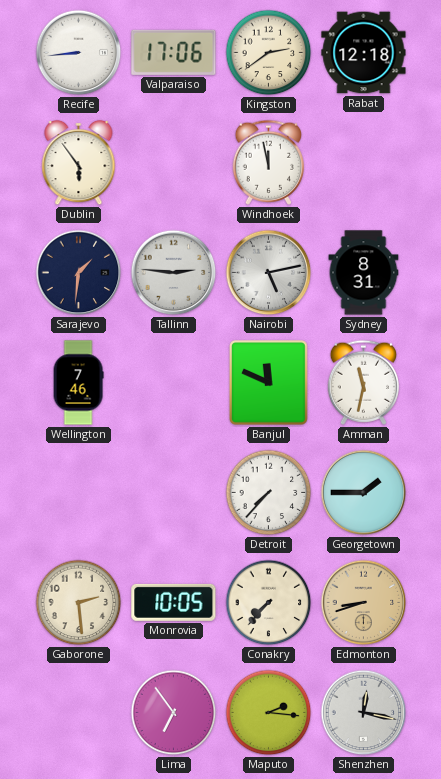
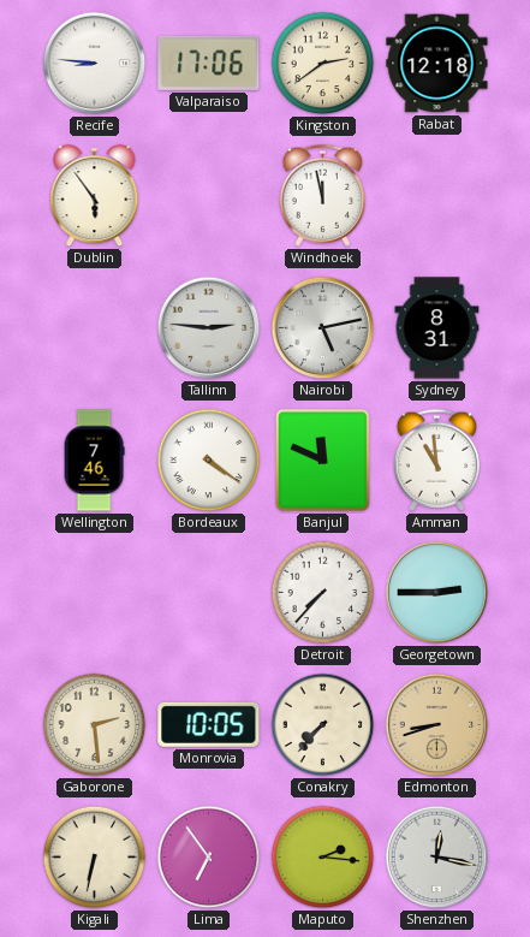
Recife: 8:44 -> 8:46
Sarajevo: 1:31 -> none
Bordeaux: none -> 4:21
Amman: 11:32 -> 10:59
Georgetown: 1:45 -> 2:45
Kigali: none -> 6:32
